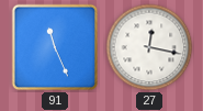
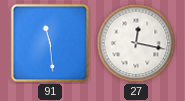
91: 11:26 -> 11:29
